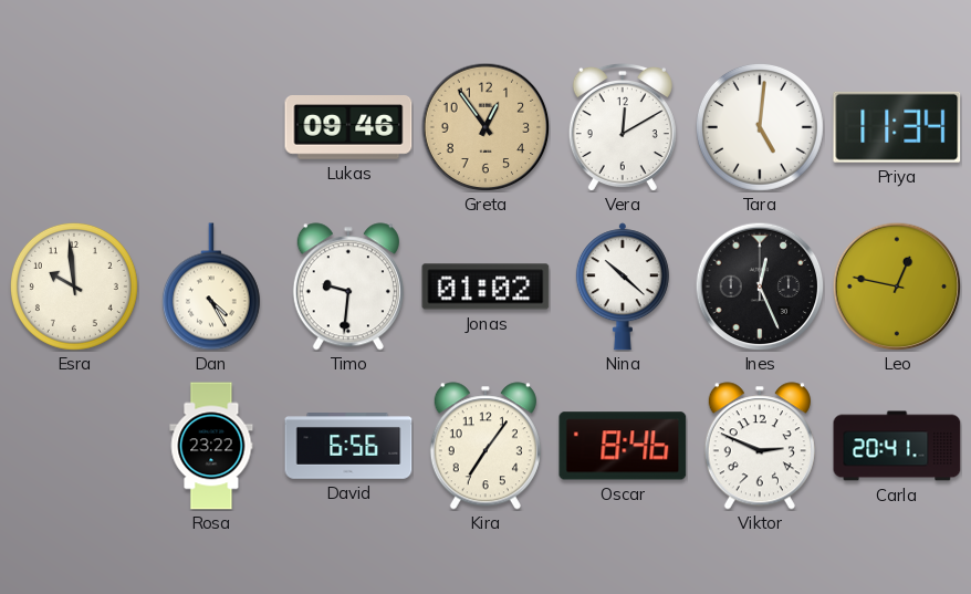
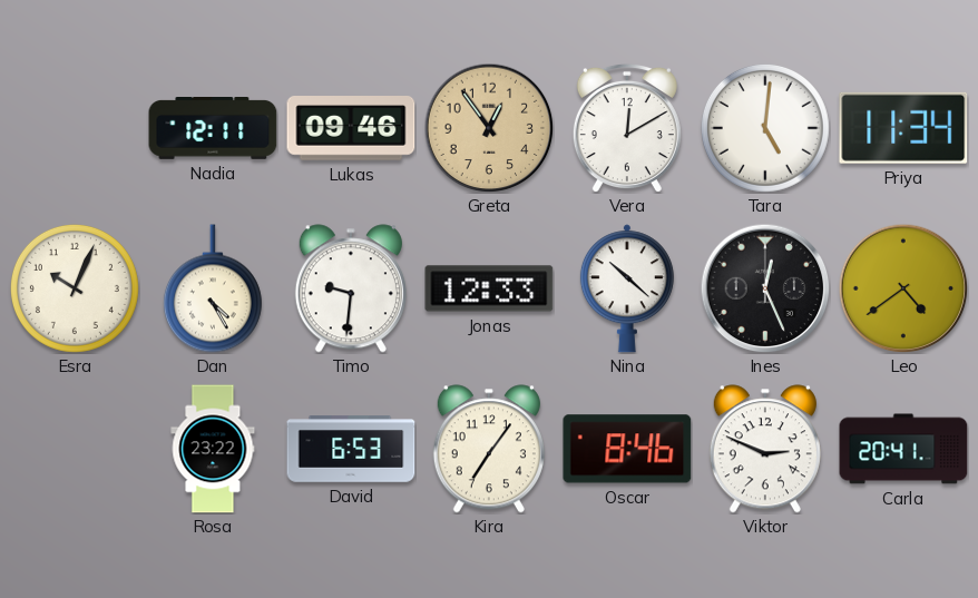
Nadia: none -> 12:11
Esra: 9:59 -> 10:04
Jonas: 01:02 -> 12:33
Leo: 12:47 -> 4:39
David: 6:56 -> 6:53
